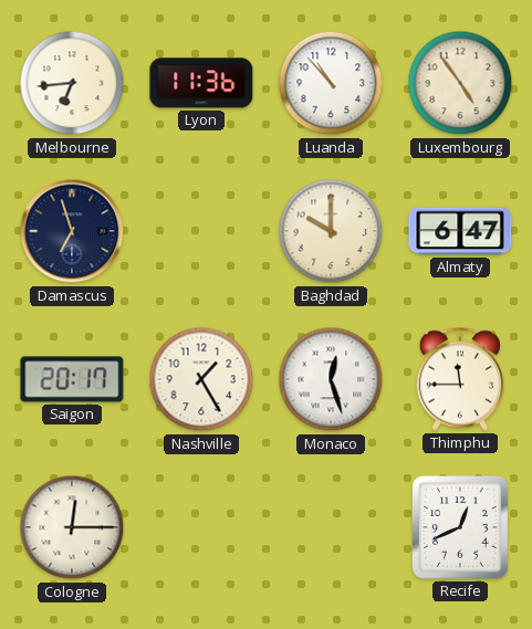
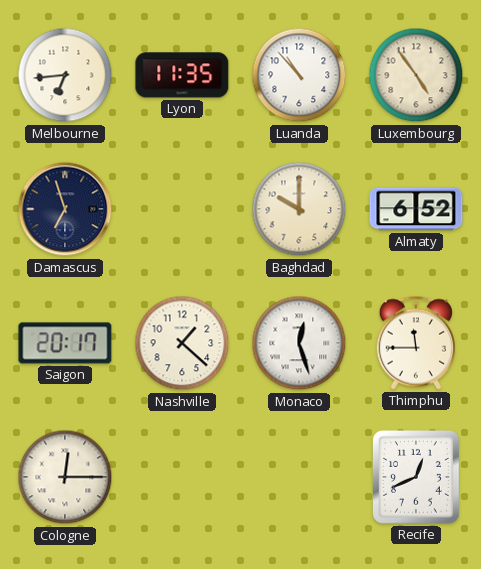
Lyon: 11:36 -> 11:35
Almaty: 6:47 -> 6:52
Nashville: 1:25 -> 1:22
